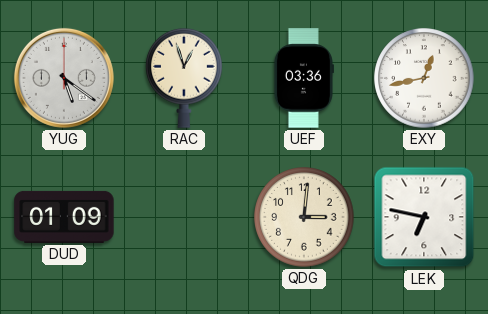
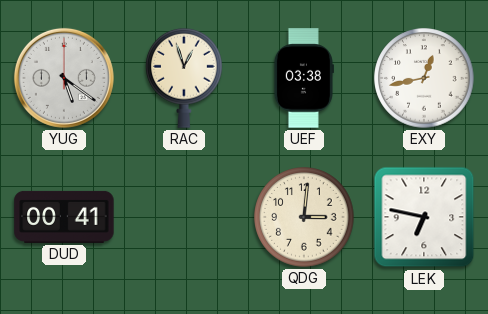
UEF: 03:36 -> 03:38
DUD: 01:09 -> 00:41
